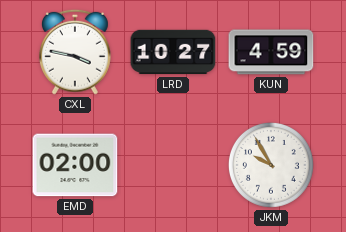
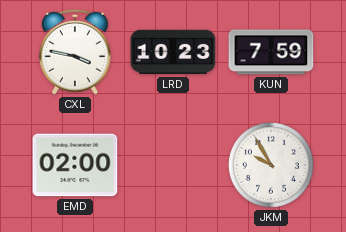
LRD: 10:27 -> 10:23
KUN: 4:59 -> 7:59
